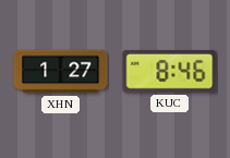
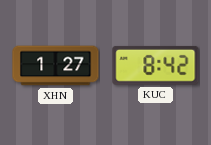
KUC: 8:46 -> 8:42
